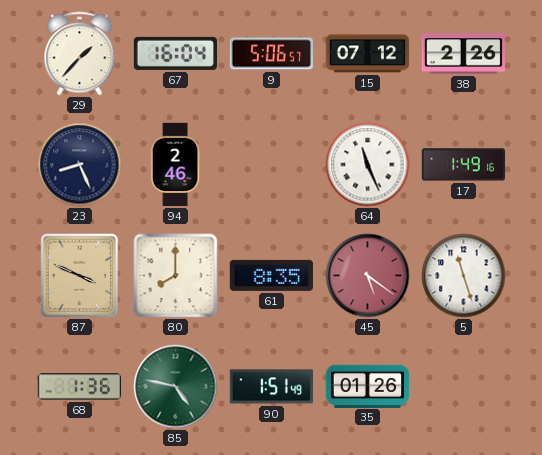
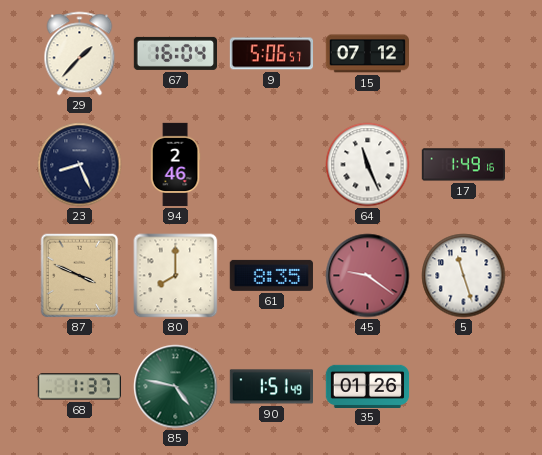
38: 2:26 -> none
45: 5:21 -> 9:21
68: 1:36 -> 1:37
